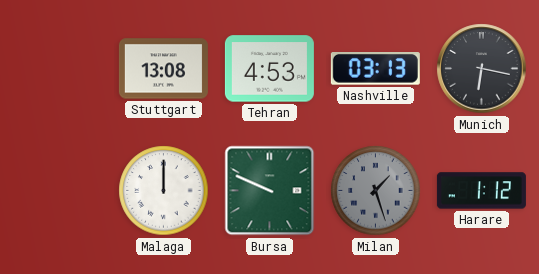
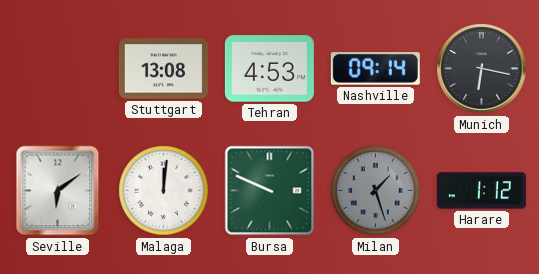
Nashville: 03:13 -> 09:14
Seville: none -> 6:09
Malaga: 12:00 -> 12:01
